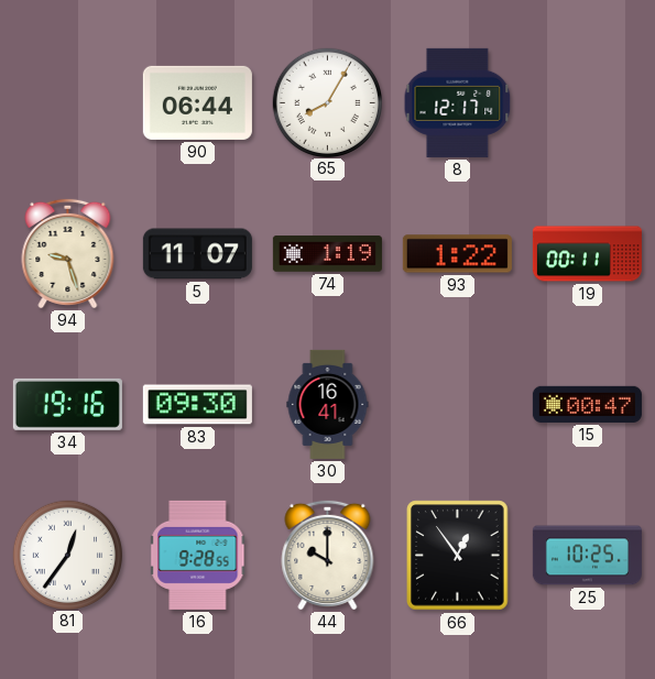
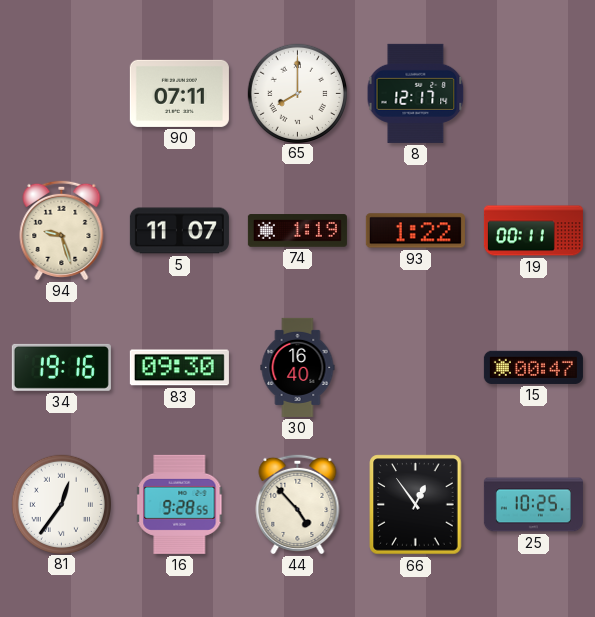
90: 06:44 -> 07:11
65: 8:05 -> 8:00
30: 16:41 -> 16:40
44: 10:00 -> 4:53
